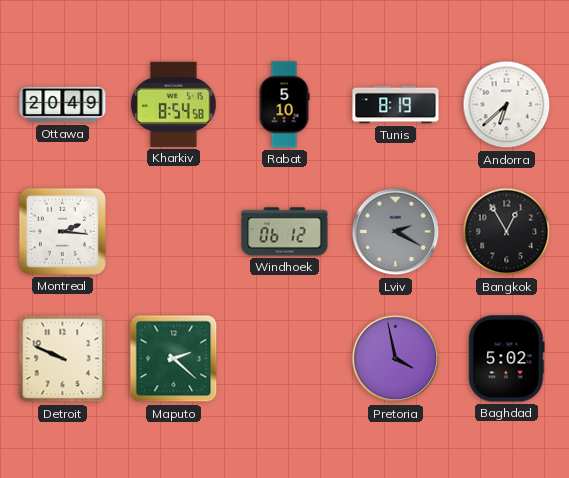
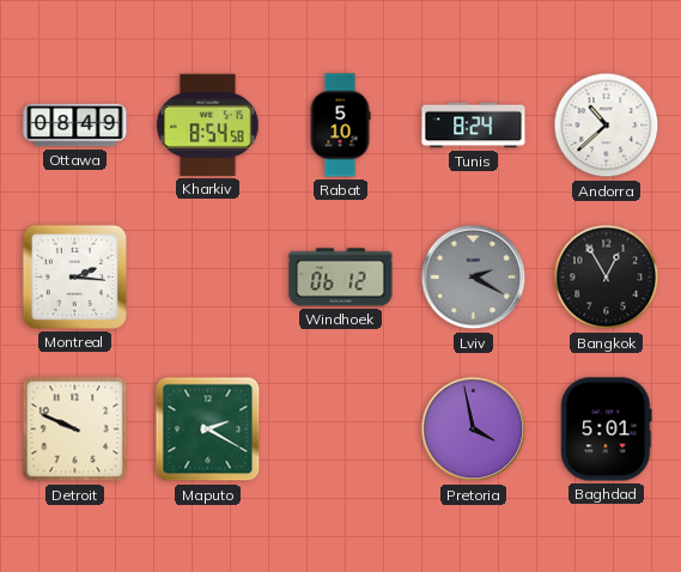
Ottawa: 20:49 -> 08:49
Tunis: 8:19 -> 8:24
Andorra: 6:38 -> 10:38
Maputo: 2:22 -> 2:20
Baghdad: 5:02 -> 5:01
